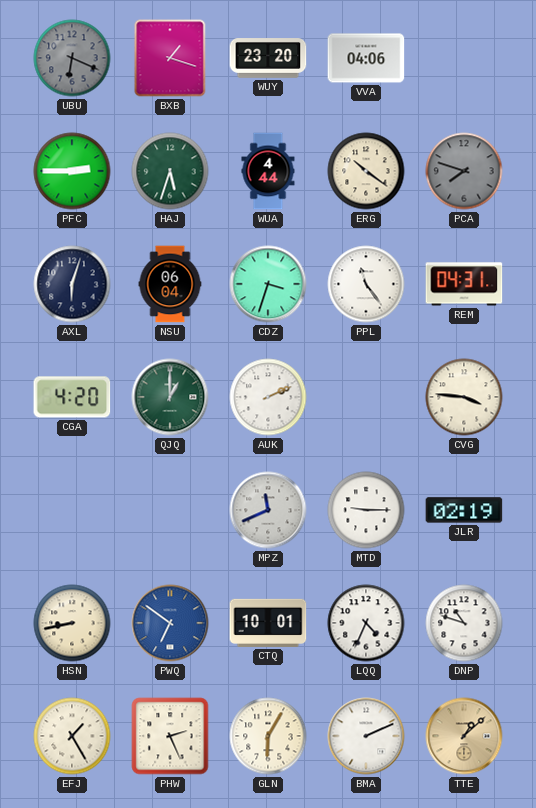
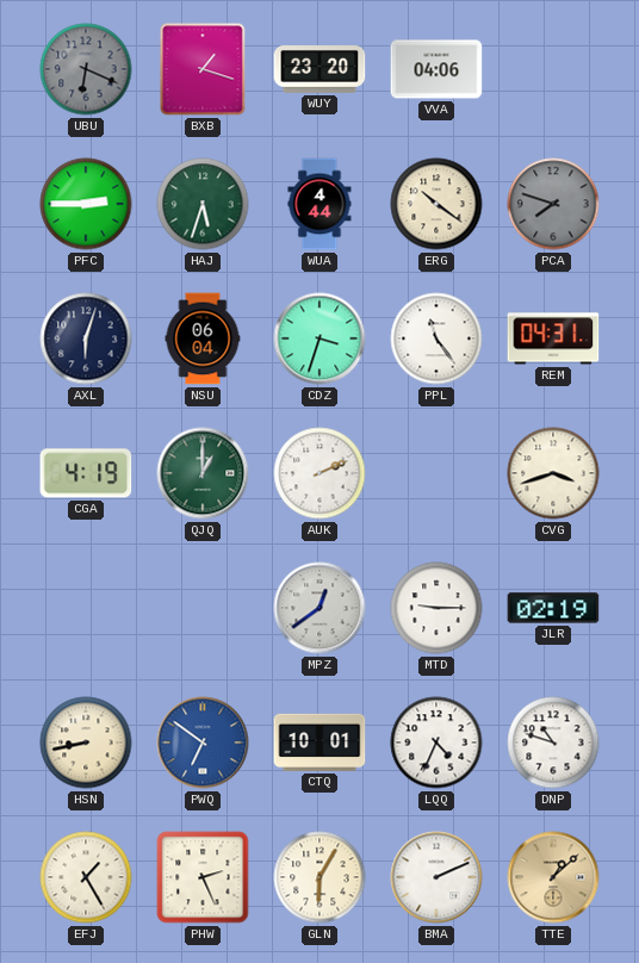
CGA: 4:20 -> 4:19
CVG: 3:46 -> 3:42
MPZ: 11:41 -> 12:39
